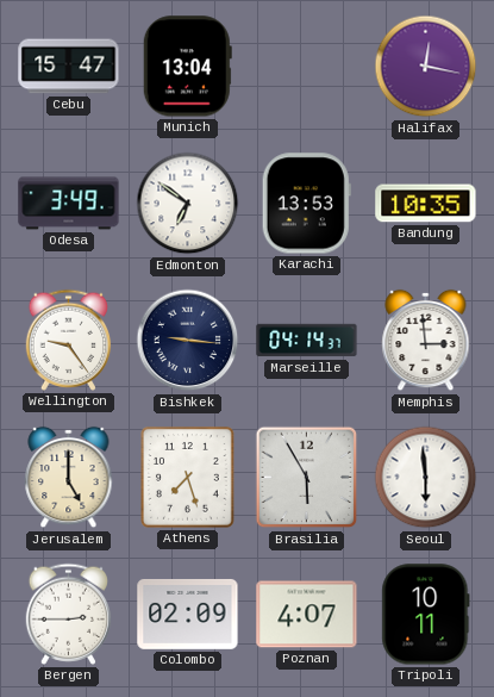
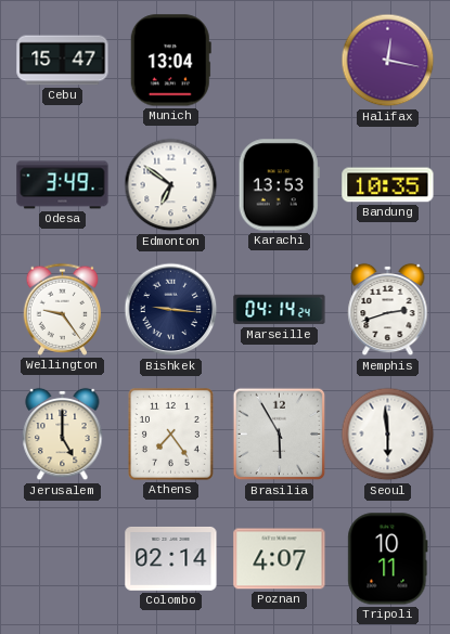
Marseille: 04:14:37 -> 04:14:24
Memphis: 2:59 -> 2:42
Athens: 7:27 -> 7:24
Bergen: 2:45 -> none
Colombo: 02:09 -> 02:14
